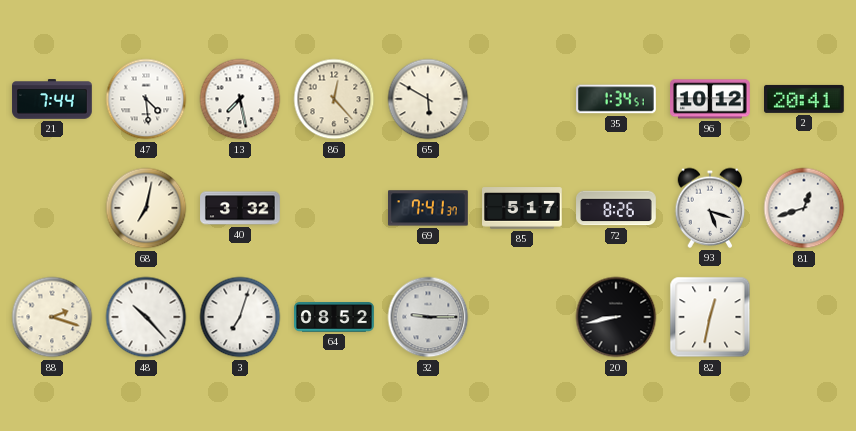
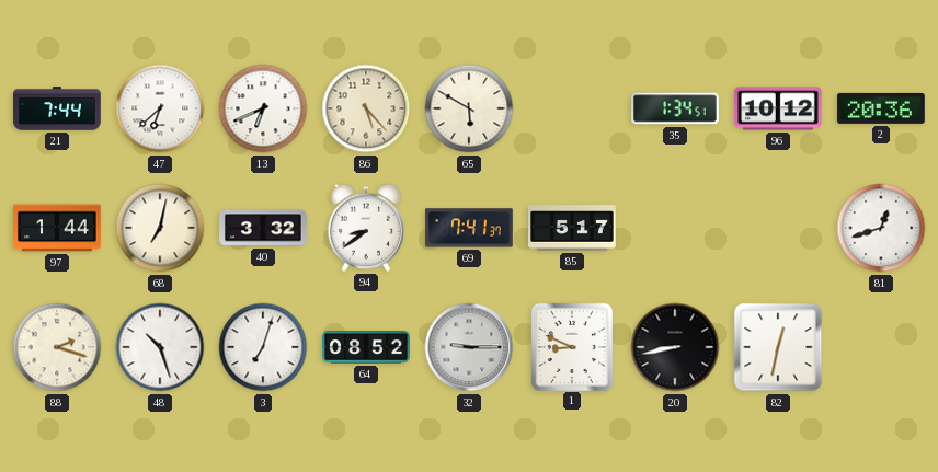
47: 4:29 -> 6:38
13: 7:28 -> 6:41
86: 12:23 -> 5:23
2: 20:41 -> 20:36
97: none -> 1:44
94: none -> 8:39
72: 8:26 -> none
93: 5:18 -> none
48: 10:23 -> 10:27
1: none -> 8:49
